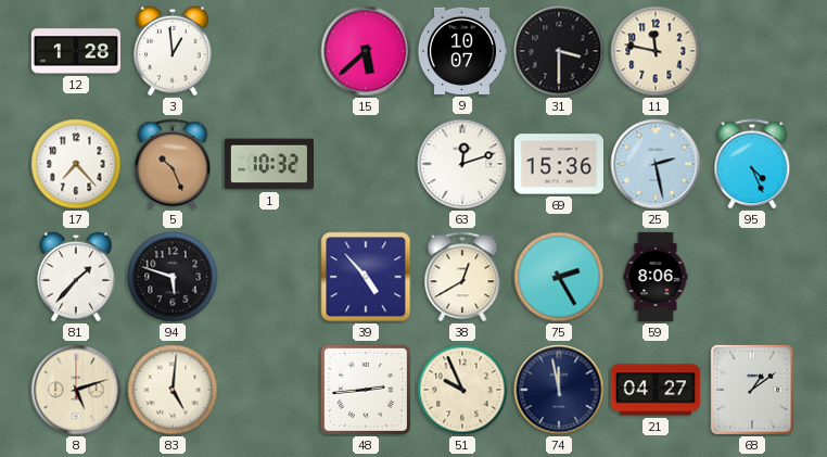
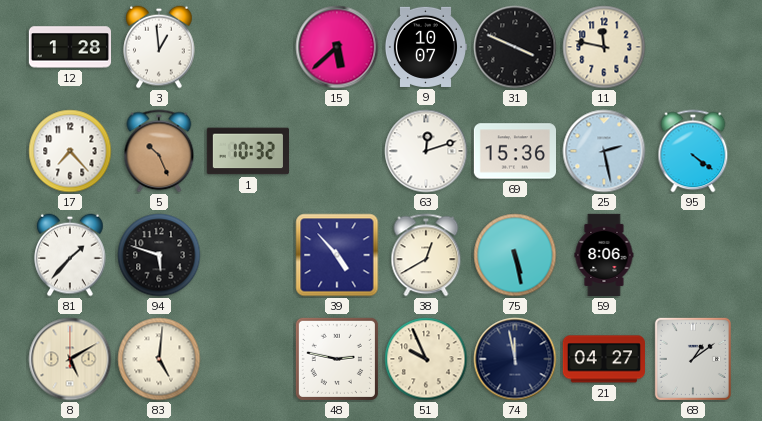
31: 3:30 -> 3:49
95: 4:26 -> 4:21
75: 2:25 -> 5:28
8: 5:12 -> 5:10
48: 2:44 -> 2:47
